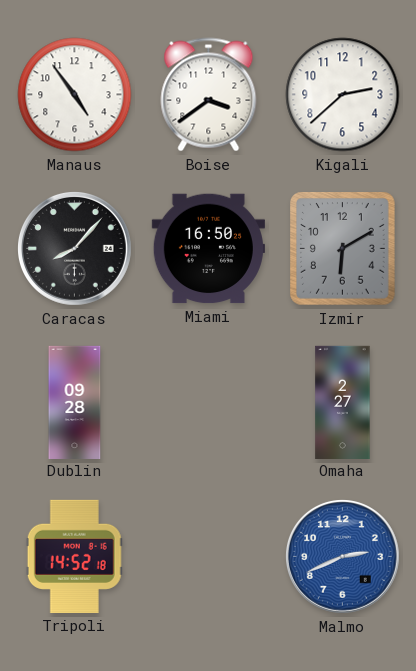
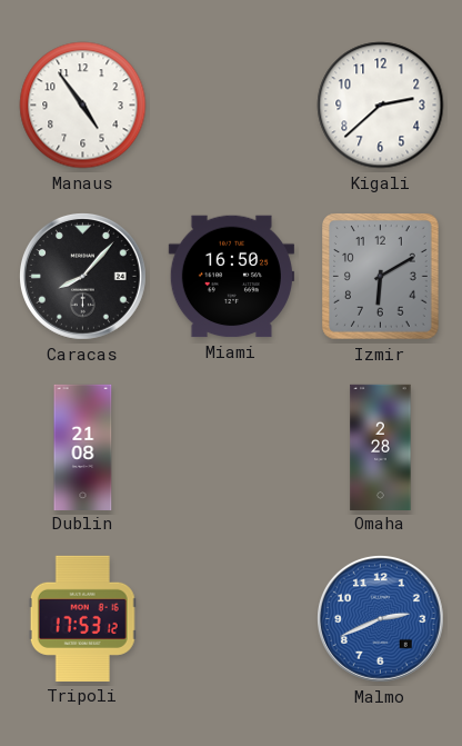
Boise: 3:39 -> none
Dublin: 09:28 -> 21:08
Omaha: 2:27 -> 2:28
Tripoli: 14:52 -> 17:53
